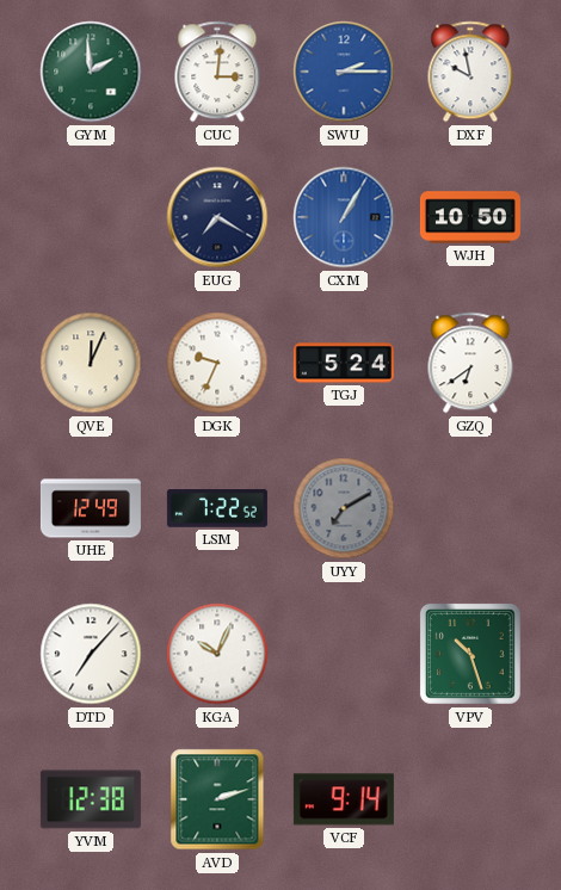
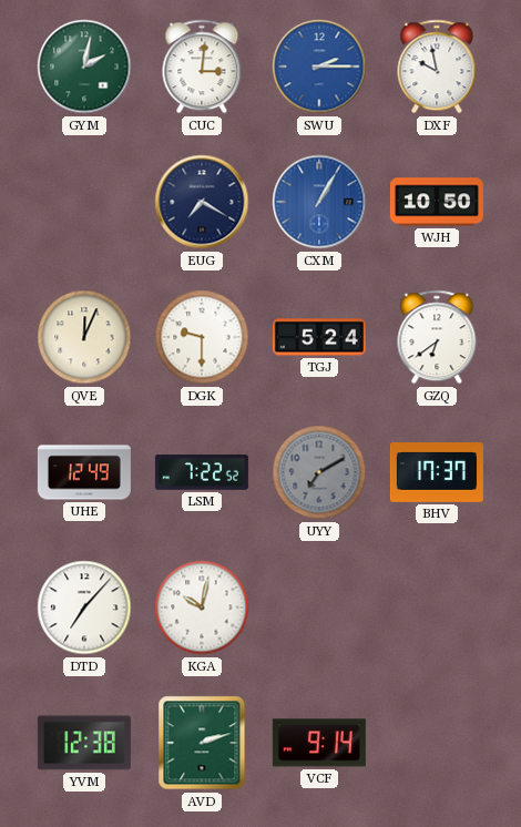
GYM: 1:59 -> 2:02
DGK: 9:34 -> 9:30
BHV: none -> 17:37
KGA: 10:04 -> 10:02
VPV: 10:27 -> none
